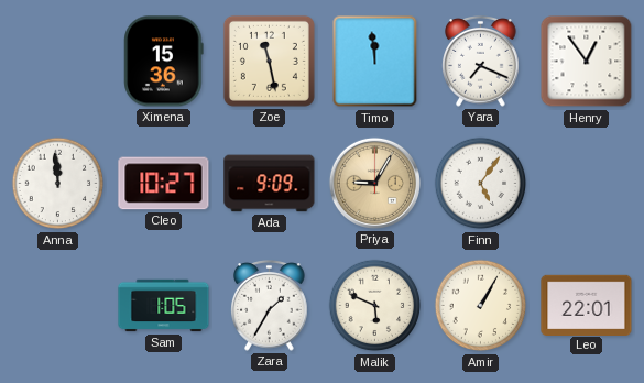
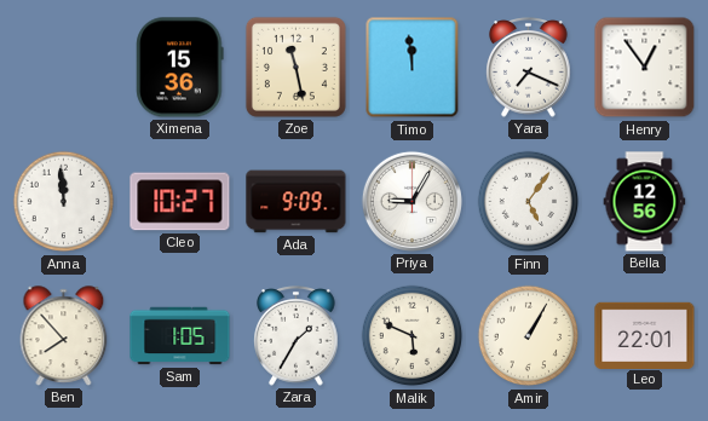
Priya dial: champagne -> white
Bella: none -> 12:56
Ben: none -> 7:53
